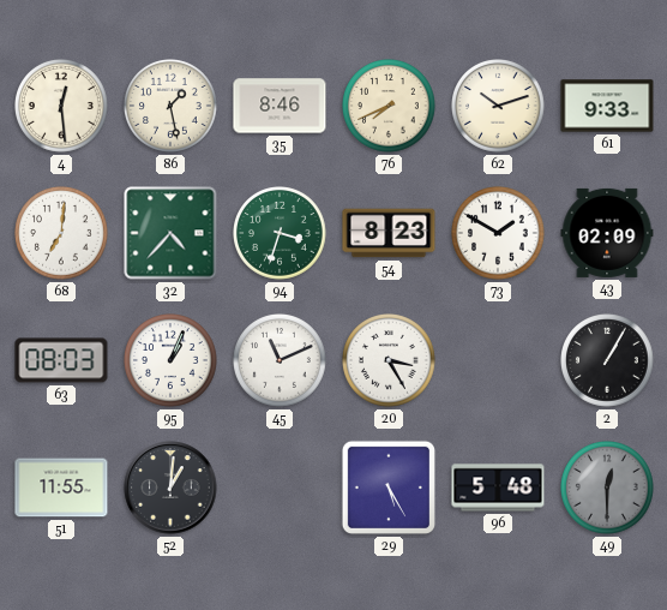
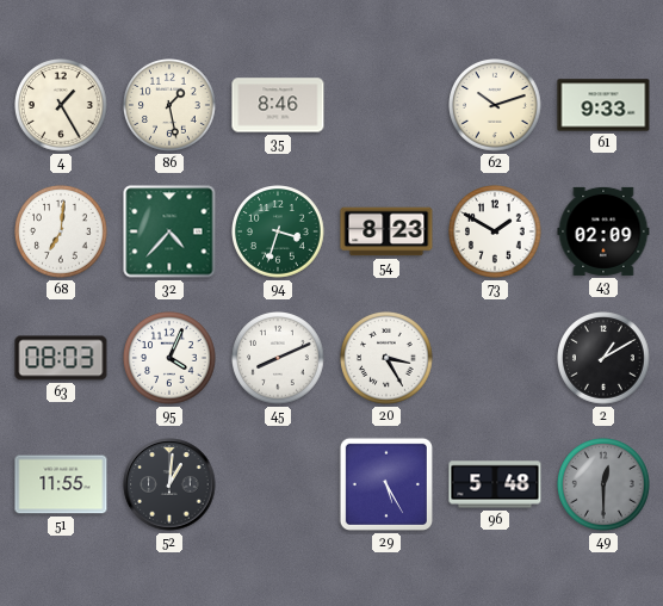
4: 12:29 -> 1:25
76: 7:41 -> none
95: 1:04 -> 4:04
45: 11:11 -> 8:11
2: 1:05 -> 1:10
